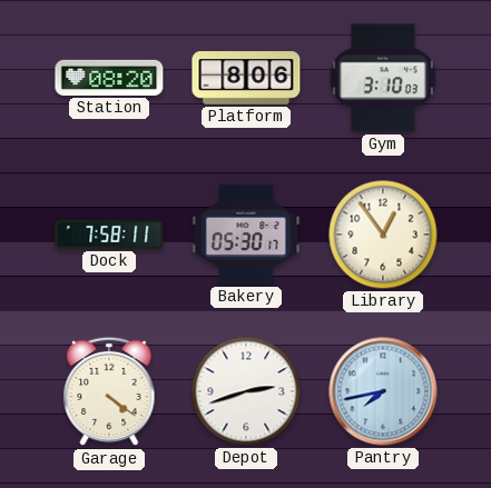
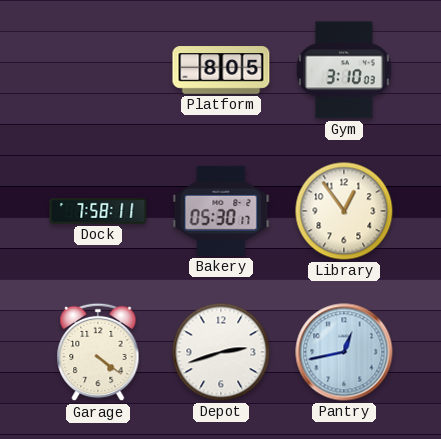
Station: 08:20 -> none
Platform: 8:06 -> 8:05
Pantry: 7:43 -> 12:43
